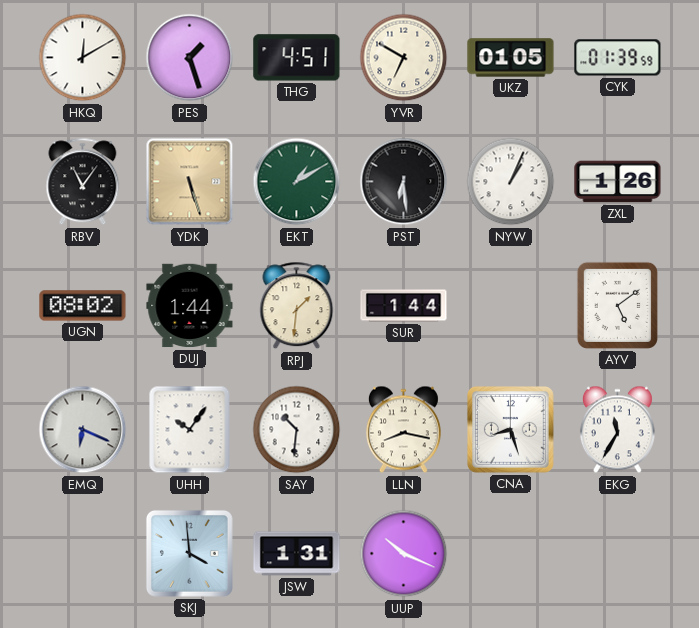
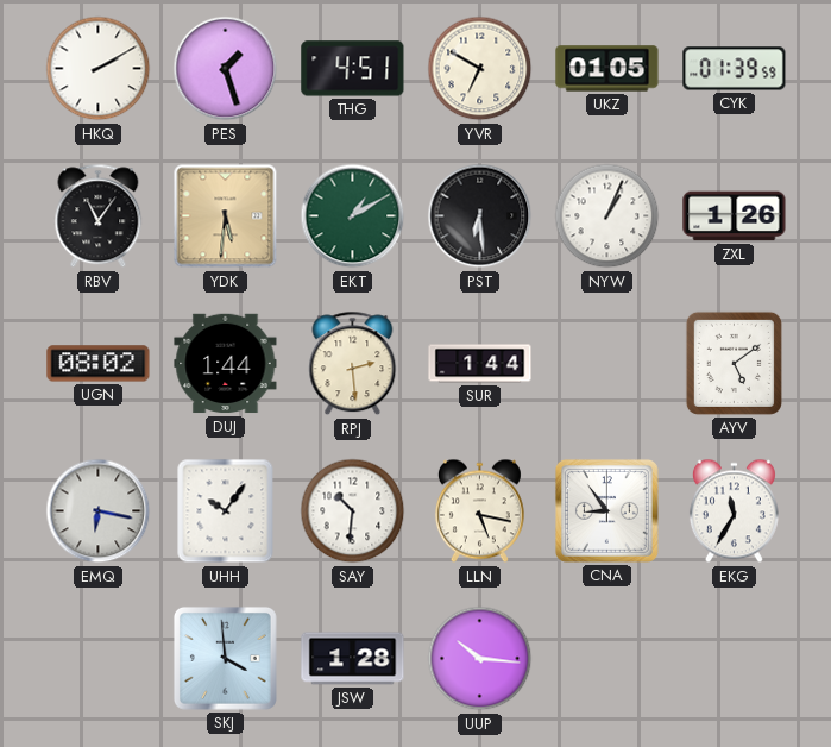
HKQ: 12:10 -> 2:10
YDK: 5:27 -> 5:31
RPJ: 1:31 -> 2:29
EMQ: 6:19 -> 6:17
LLN: 8:17 -> 5:17
CNA: 8:27 -> 8:54
JSW: 1:31 -> 1:28
UUP: 10:19 -> 10:16
